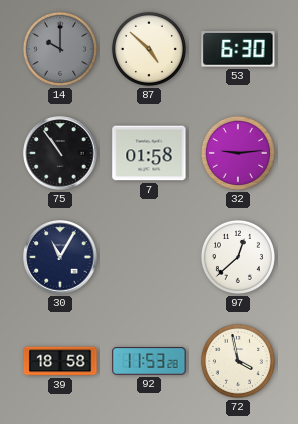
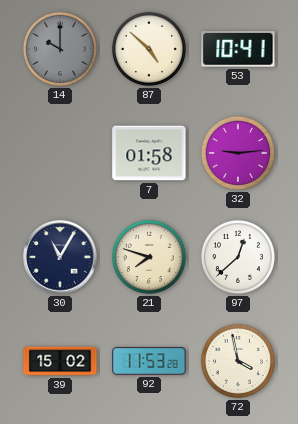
53: 6:30 -> 10:41
75: 10:54 -> none
21: none -> 7:48
39: 18:58 -> 15:02
